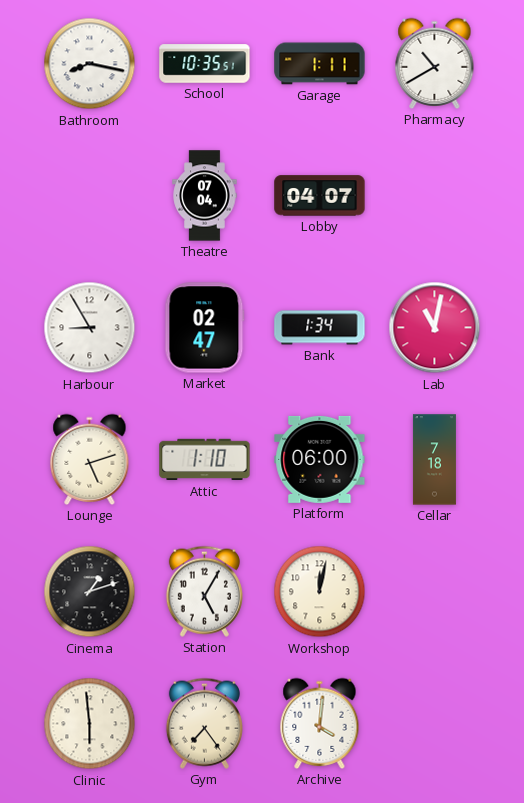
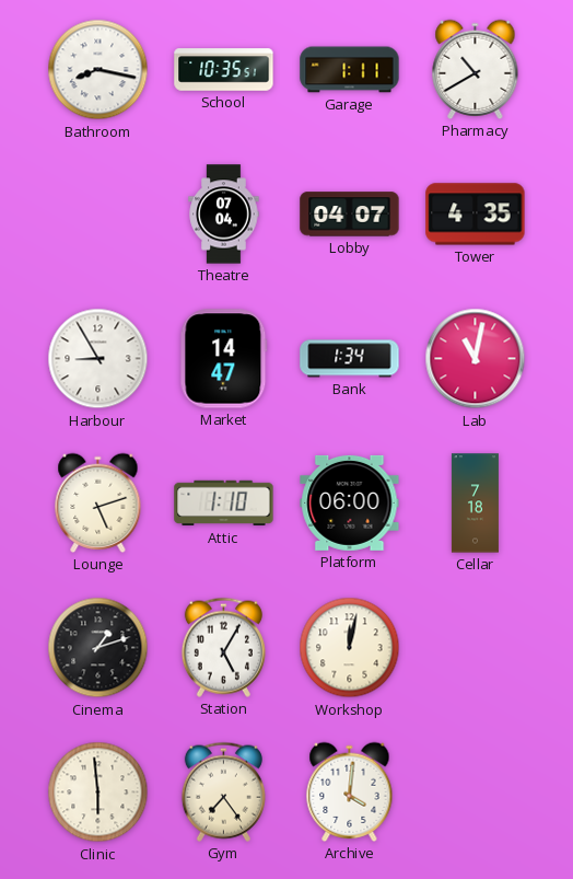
Tower: none -> 4:35
Market: 02:47 -> 14:47
